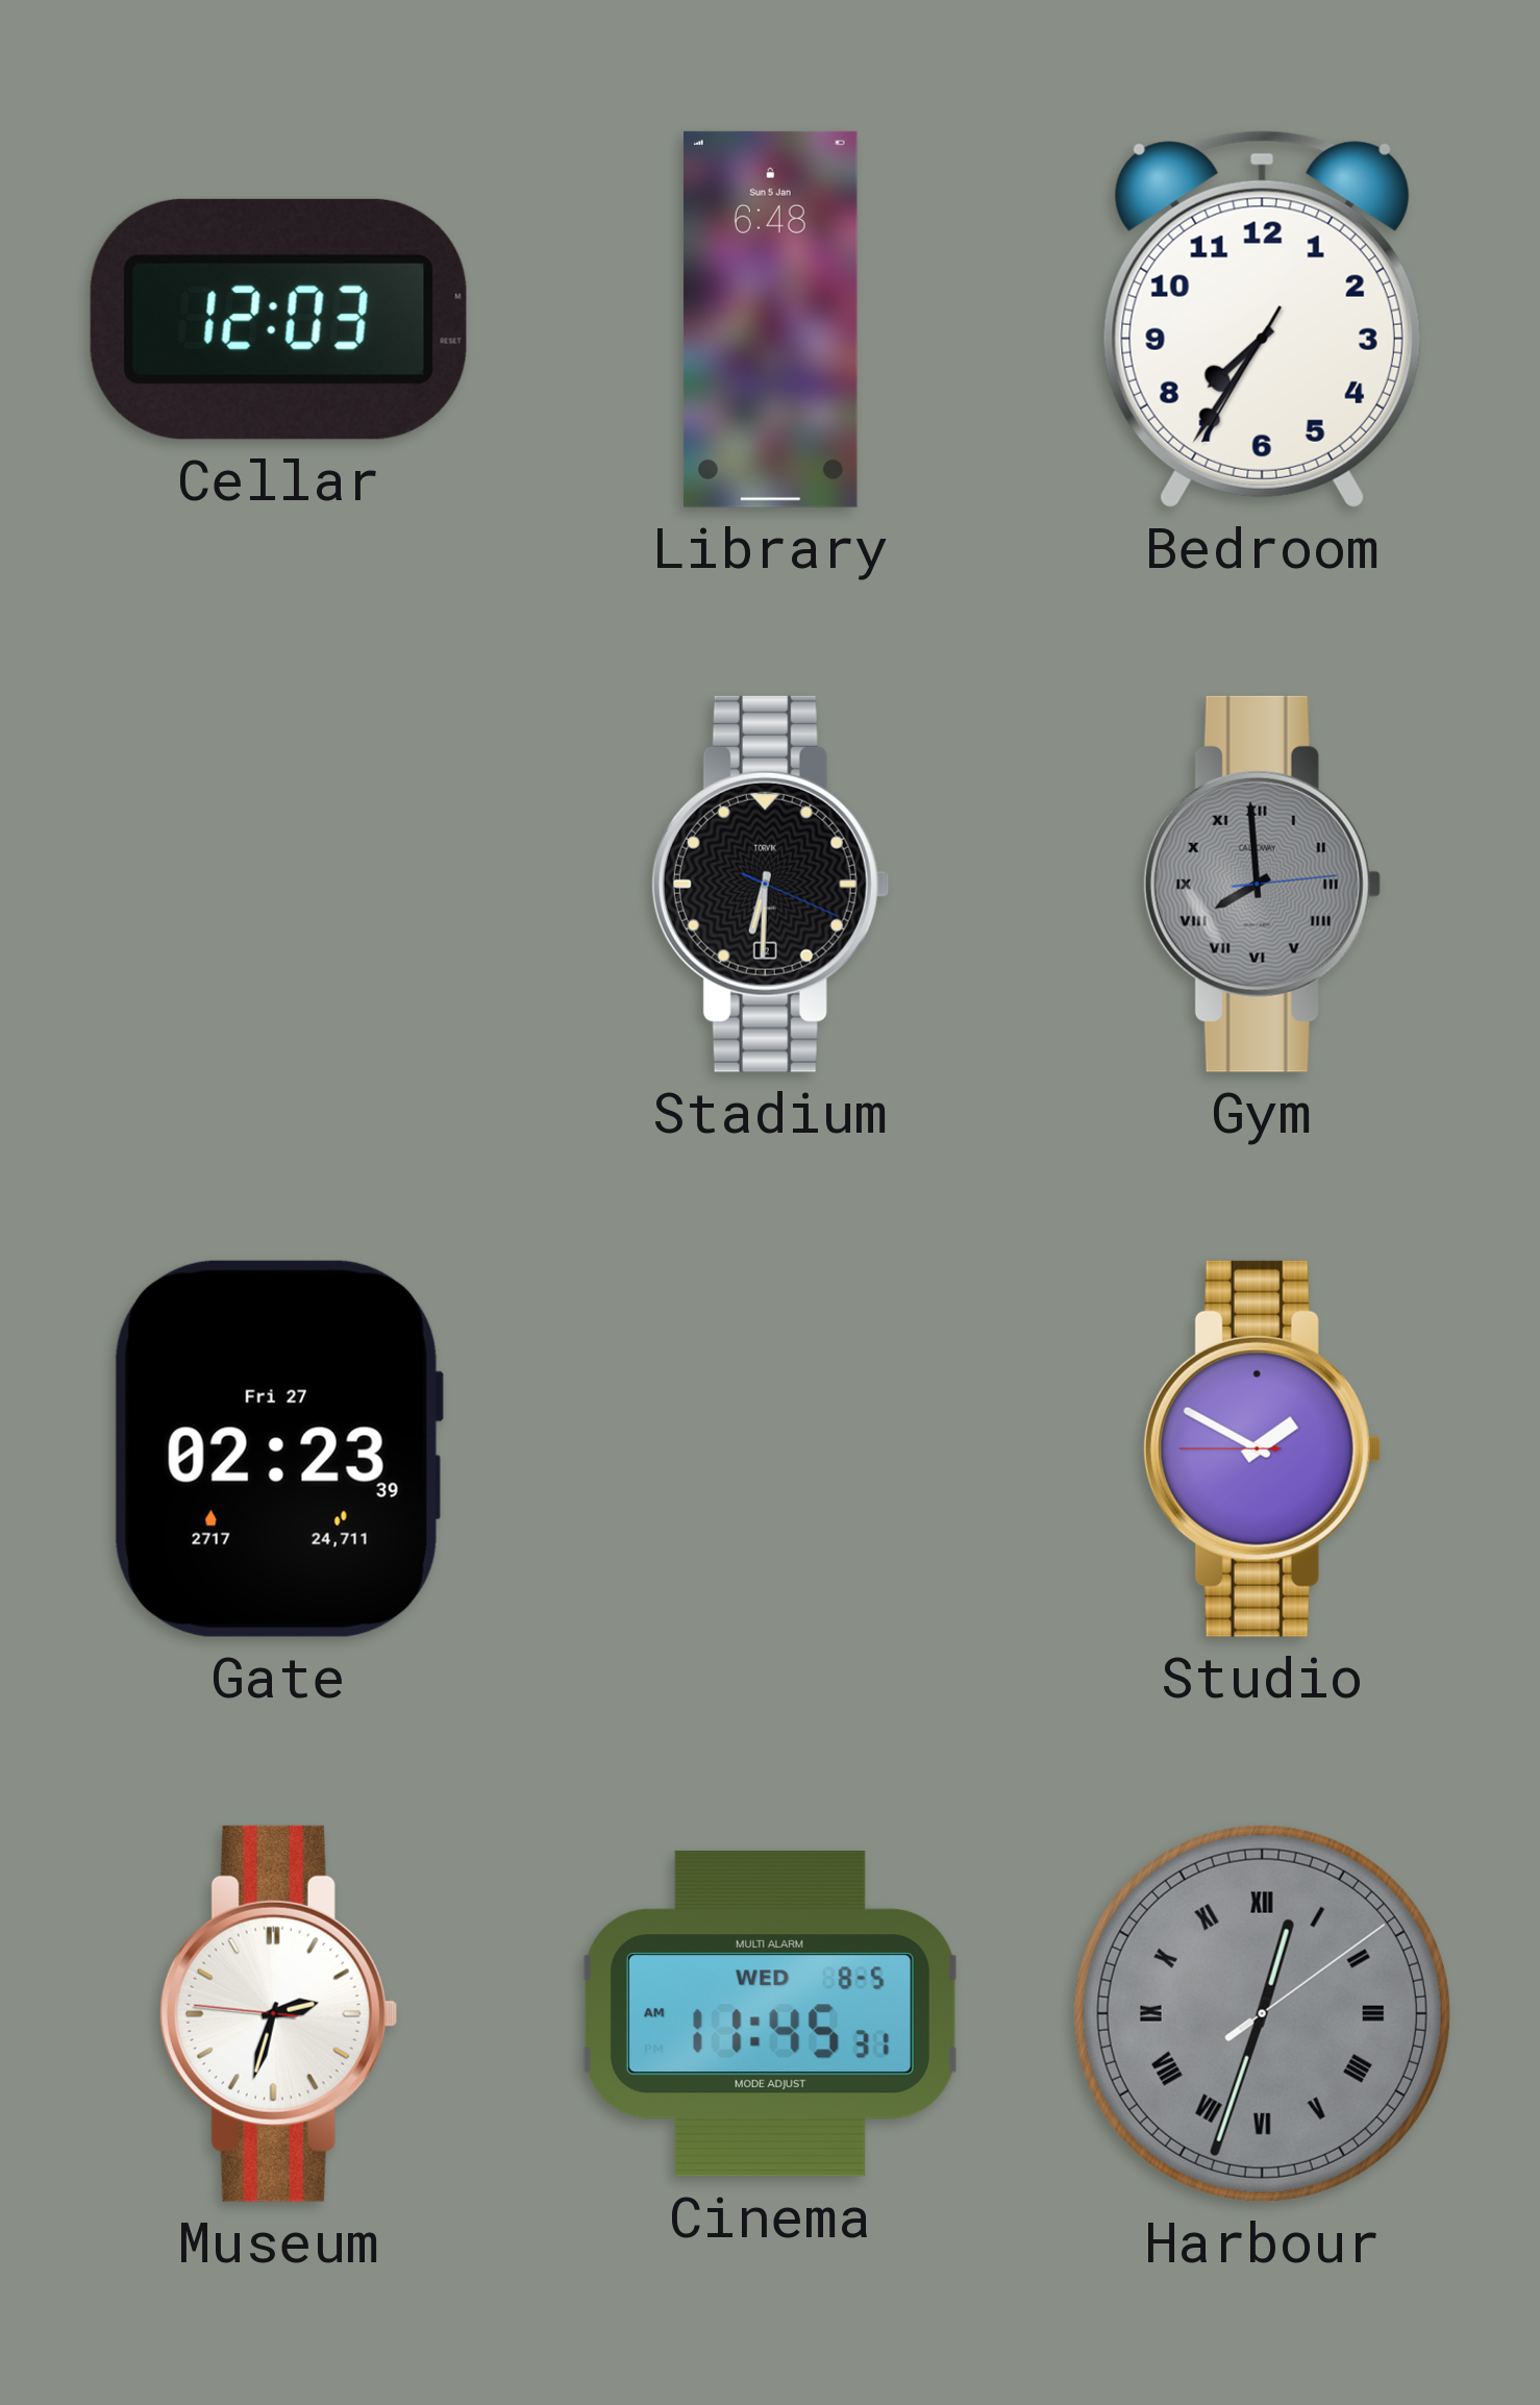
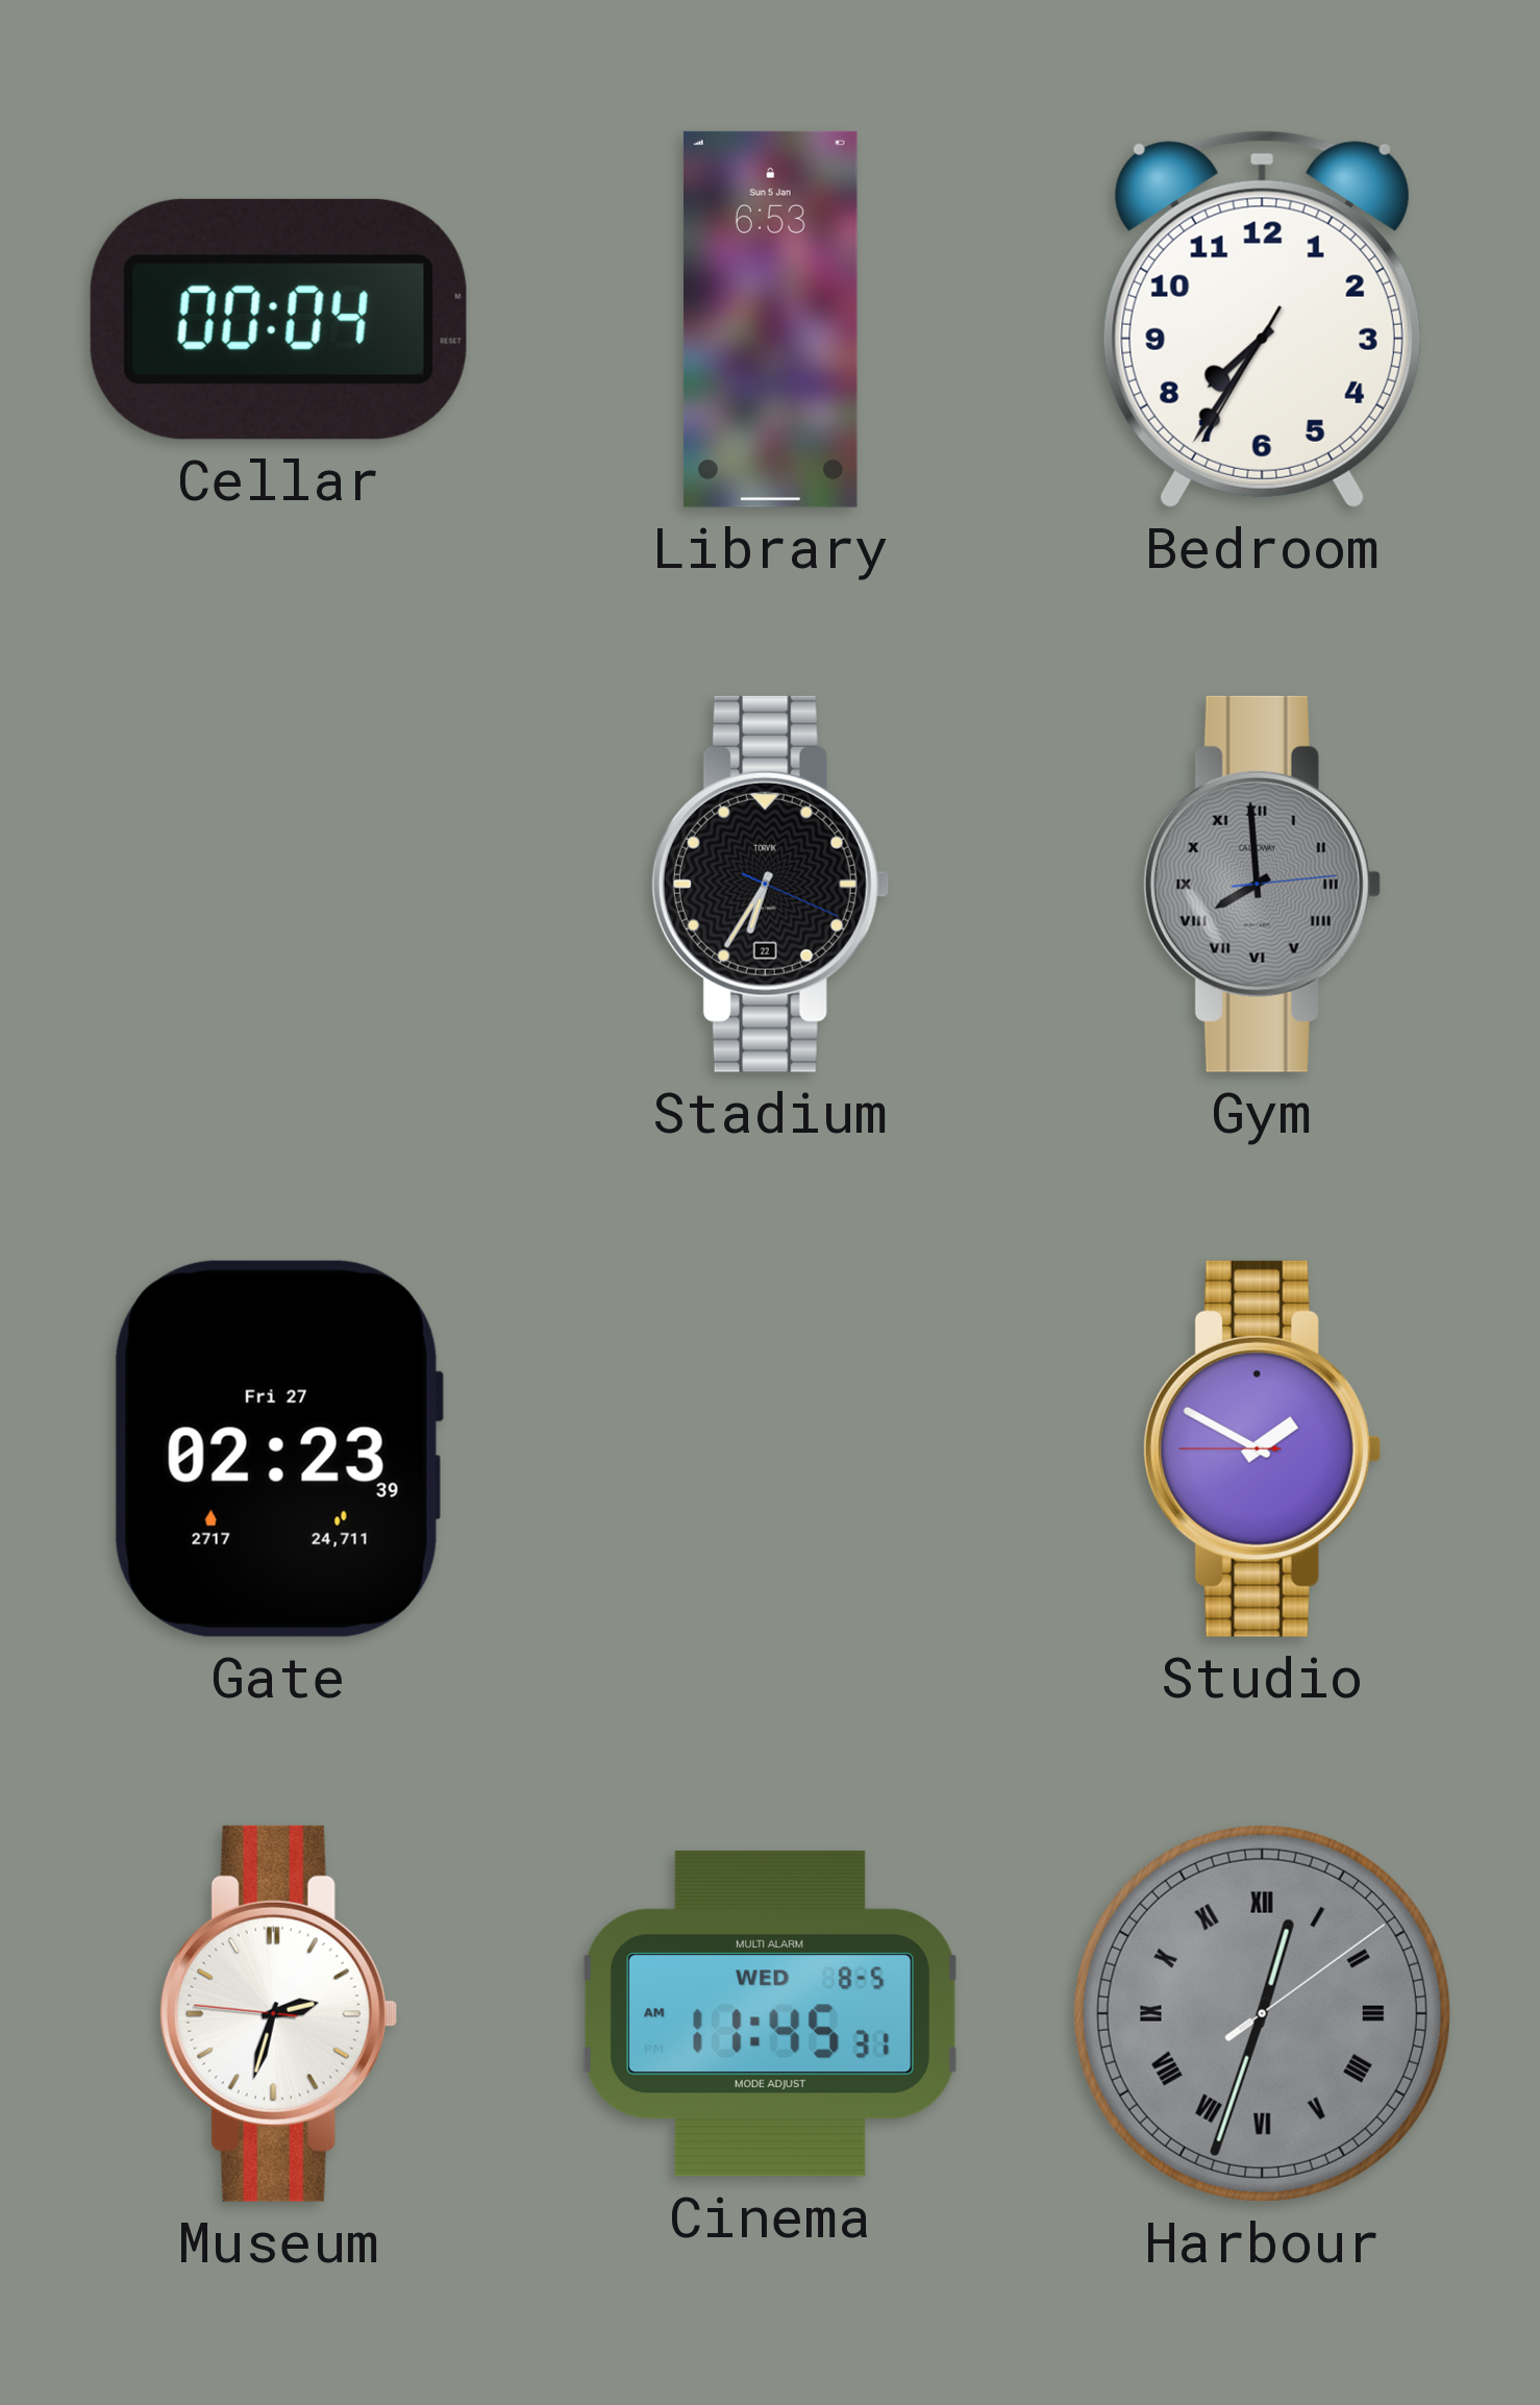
Cellar: 12:03 -> 00:04
Library: 6:48 -> 6:53
Stadium: 6:30 -> 6:35
